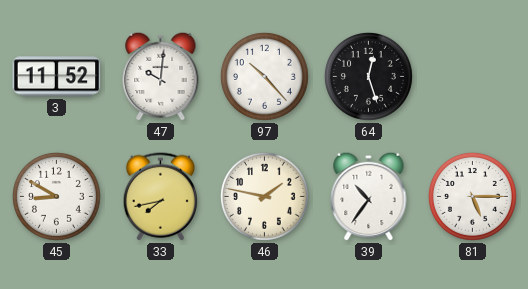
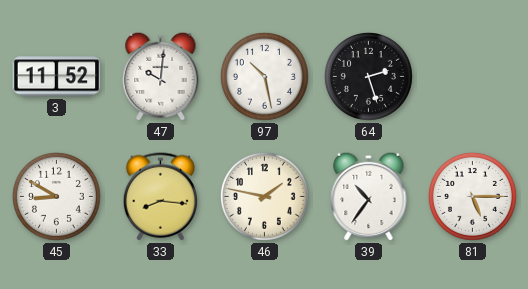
97: 10:23 -> 10:28
64: 12:27 -> 2:27
33: 7:43 -> 8:16
